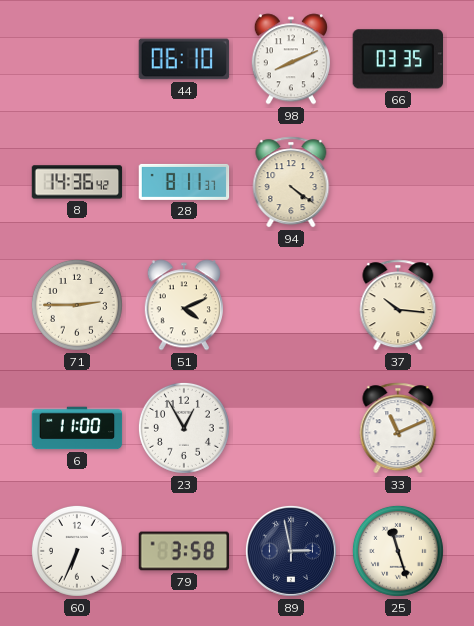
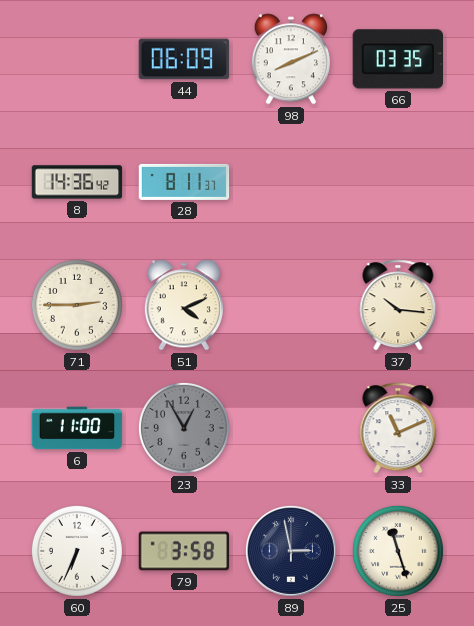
44: 06:10 -> 06:09
94: 4:21 -> none
23 dial: white -> grey
